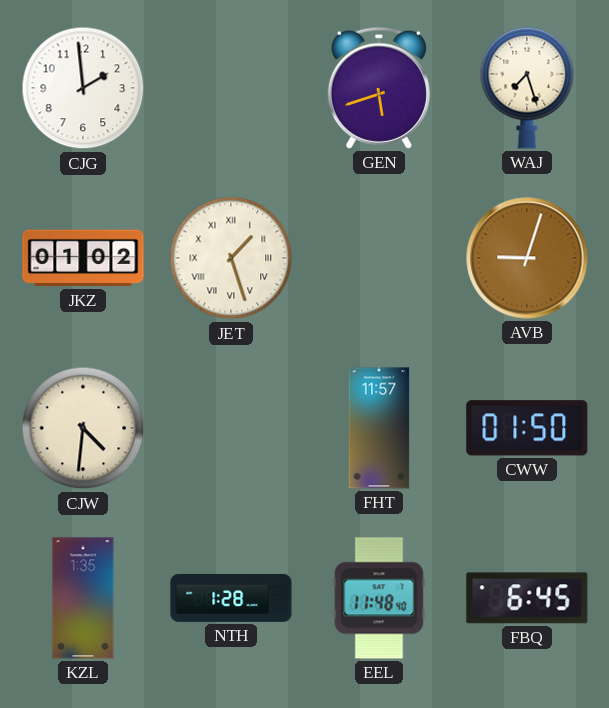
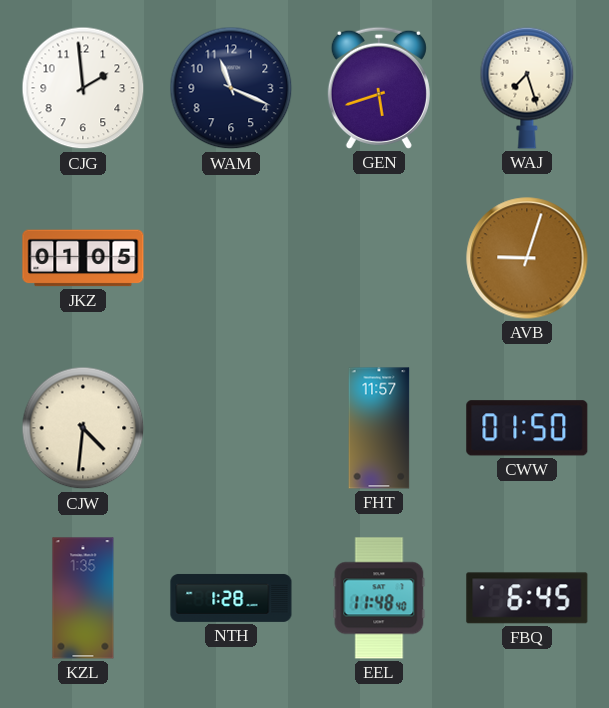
WAM: none -> 11:19
JKZ: 01:02 -> 01:05
JET: 1:27 -> none
